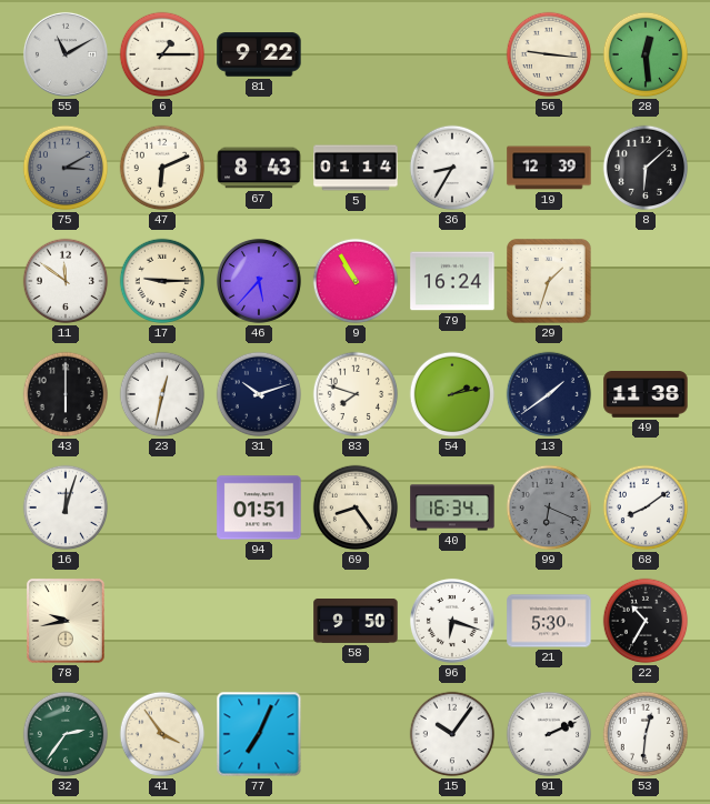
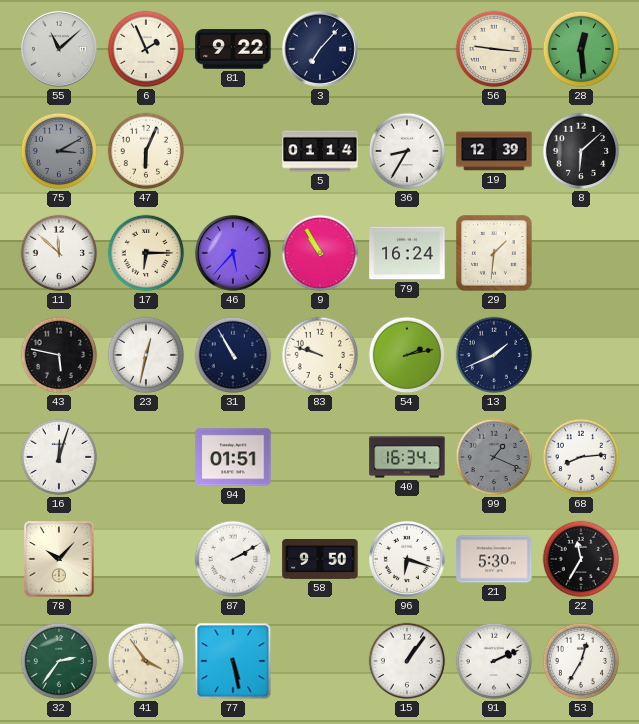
55: 11:10 -> 11:08
6: 1:15 -> 1:56
3: none -> 7:07
47: 6:11 -> 6:04
67: 8:43 -> none
11: 11:51 -> 11:52
17: 9:15 -> 6:15
29: 1:33 -> 1:31
43: 6:00 -> 5:47
31: 10:12 -> 10:55
83: 7:48 -> 9:48
13: 1:39 -> 1:41
49: 11:38 -> none
69: 8:24 -> none
99: 6:19 -> 1:19
68: 8:09 -> 8:14
78: 9:43 -> 10:07
87: none -> 2:10
22: 10:35 -> 11:35
77: 7:04 -> 5:28
15: 10:06 -> 1:06
53: 12:31 -> 12:35
